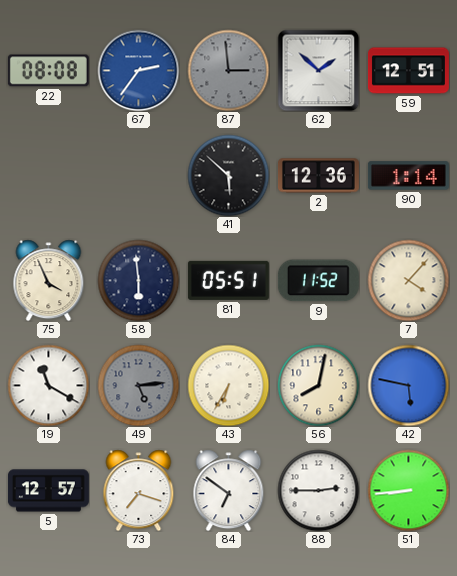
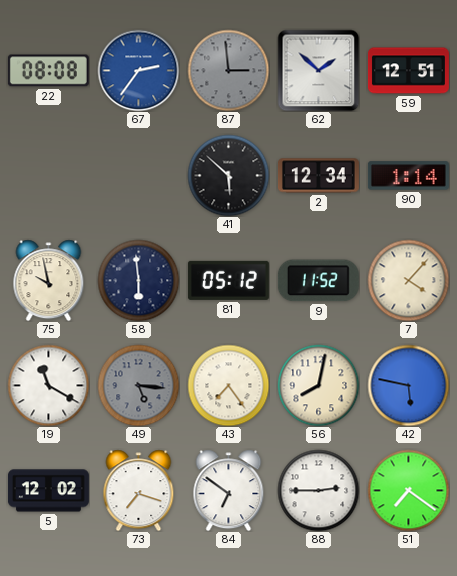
2: 12:36 -> 12:34
75: 3:56 -> 9:58
81: 05:51 -> 05:12
49: 5:14 -> 5:16
43: 6:35 -> 7:24
5: 12:57 -> 12:02
51: 8:44 -> 7:21
